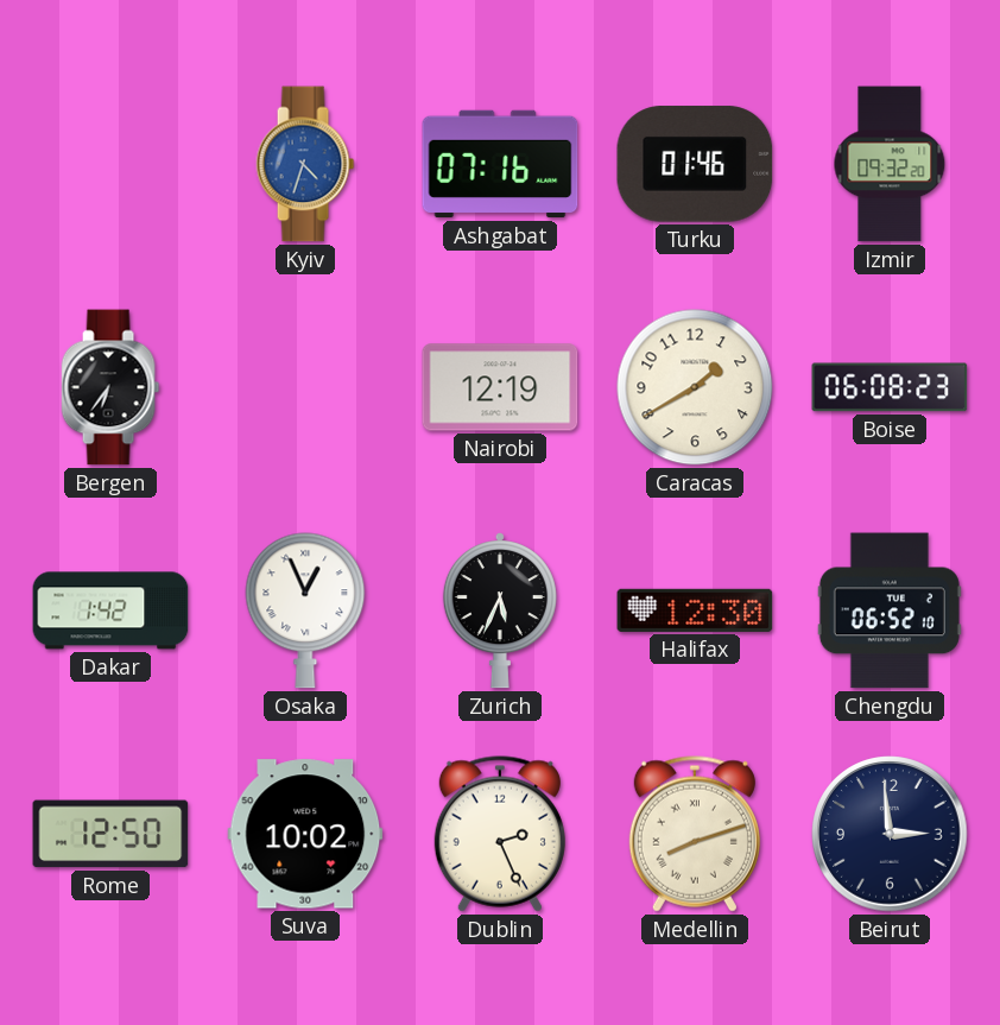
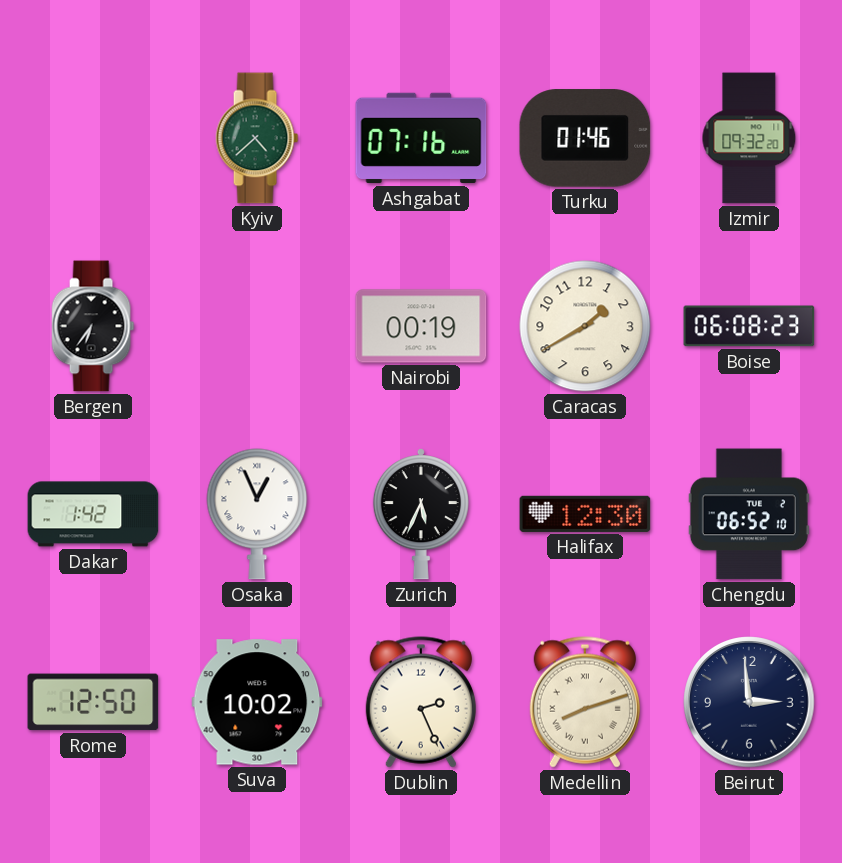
Kyiv: 4:33 -> 4:38
Kyiv dial: blue -> green
Nairobi: 12:19 -> 00:19
